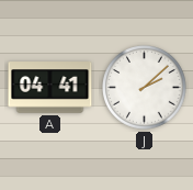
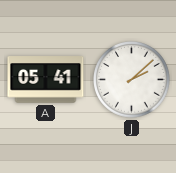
A: 04:41 -> 05:41
